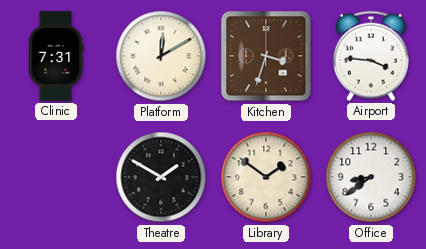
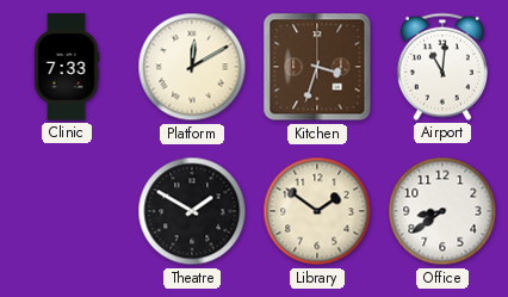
Clinic: 7:31 -> 7:33
Airport: 3:46 -> 11:01
